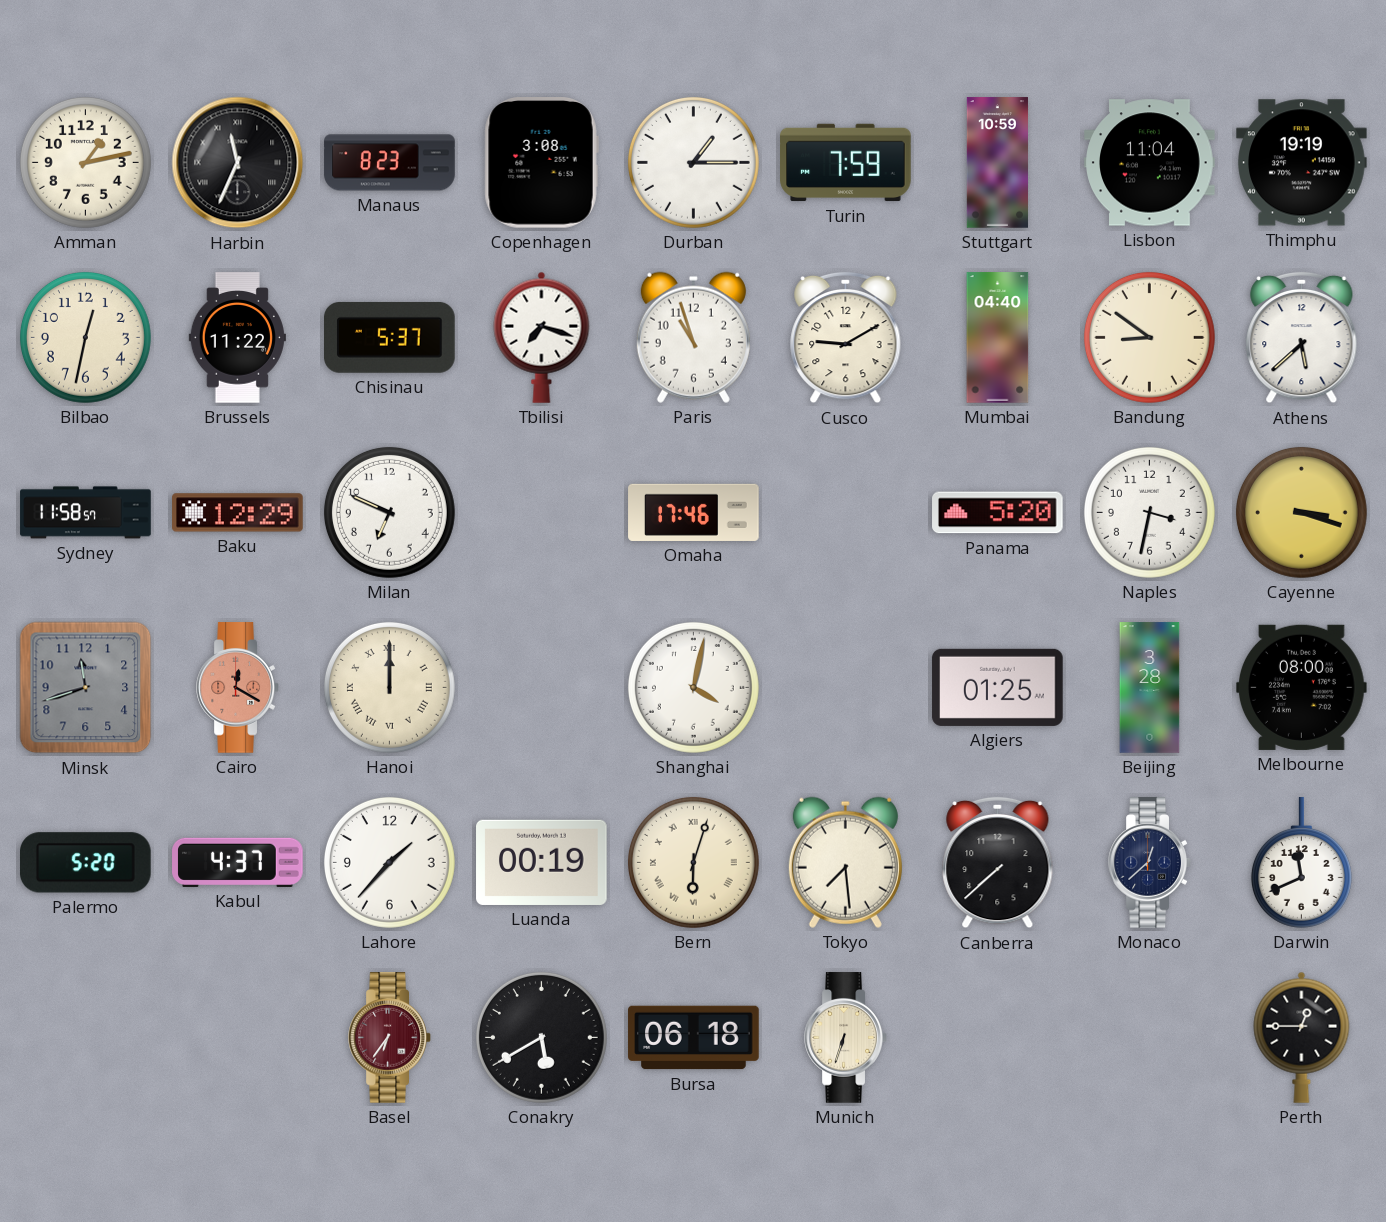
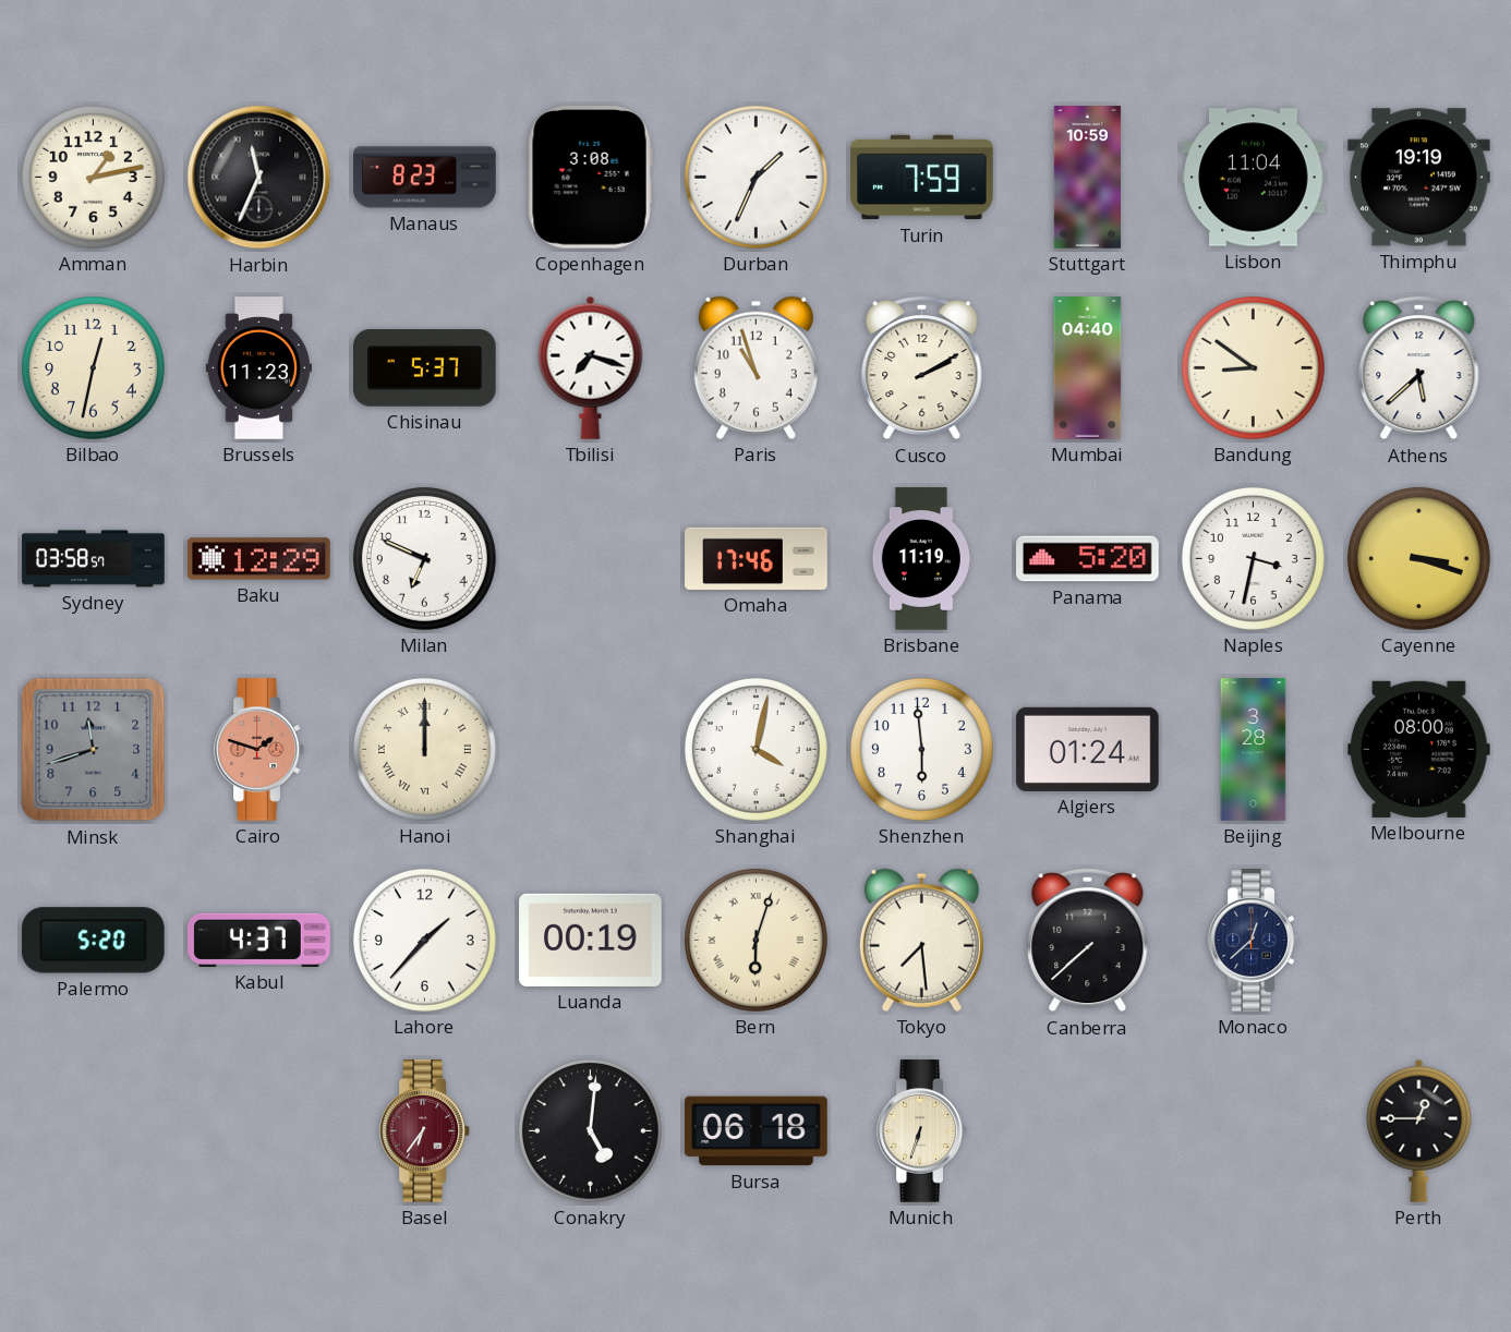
Durban: 1:15 -> 1:34
Brussels: 11:22 -> 11:23
Cusco: 9:10 -> 2:10
Sydney: 11:58 -> 03:58
Brisbane: none -> 11:19
Cairo: 12:20 -> 1:48
Shenzhen: none -> 5:59
Algiers: 01:25 -> 01:24
Darwin: 11:41 -> none
Conakry: 5:40 -> 5:01
